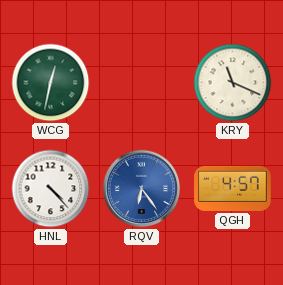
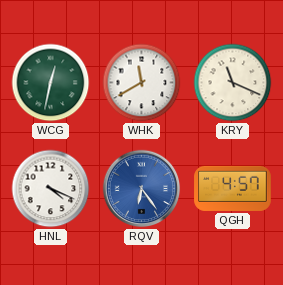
WHK: none -> 11:40
HNL: 4:23 -> 4:19
